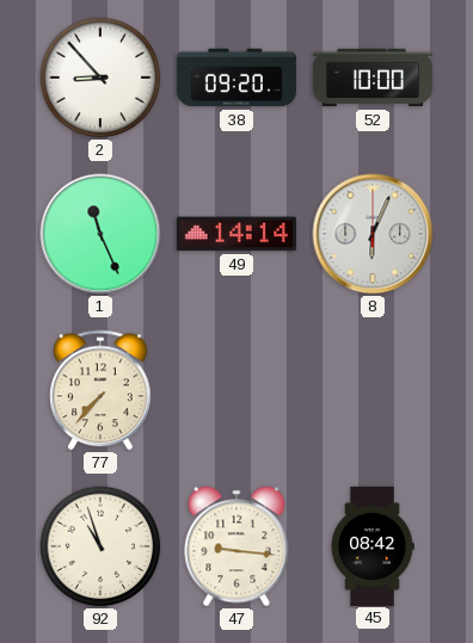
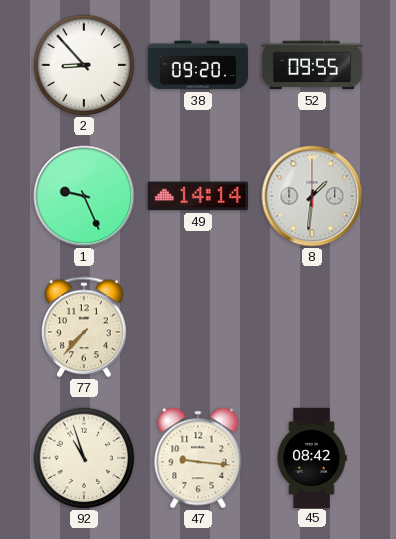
52: 10:00 -> 09:55
1: 11:26 -> 9:26
8: 6:04 -> 1:31
